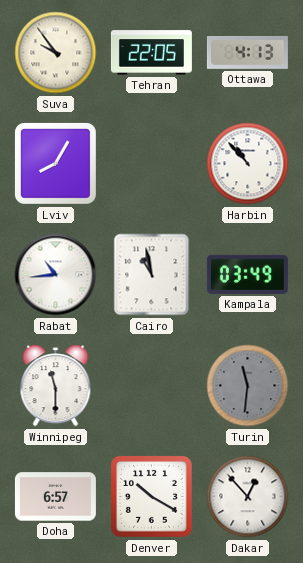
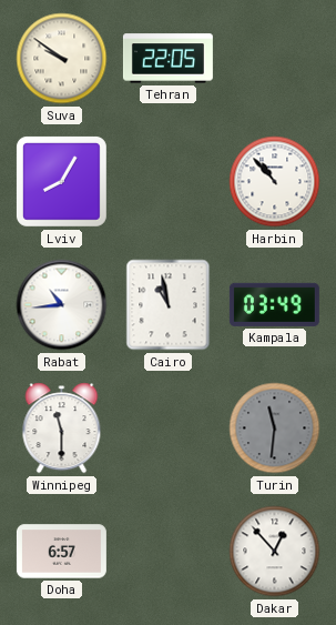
Suva: 9:54 -> 9:51
Ottawa: 4:13 -> none
Denver: 10:20 -> none
